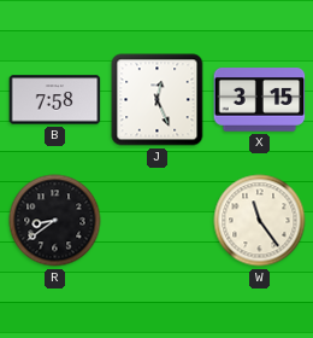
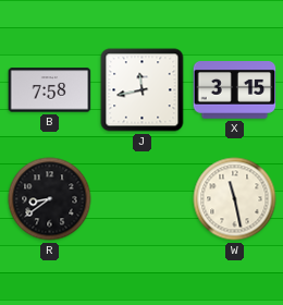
J: 12:26 -> 11:43
W: 11:24 -> 11:28
